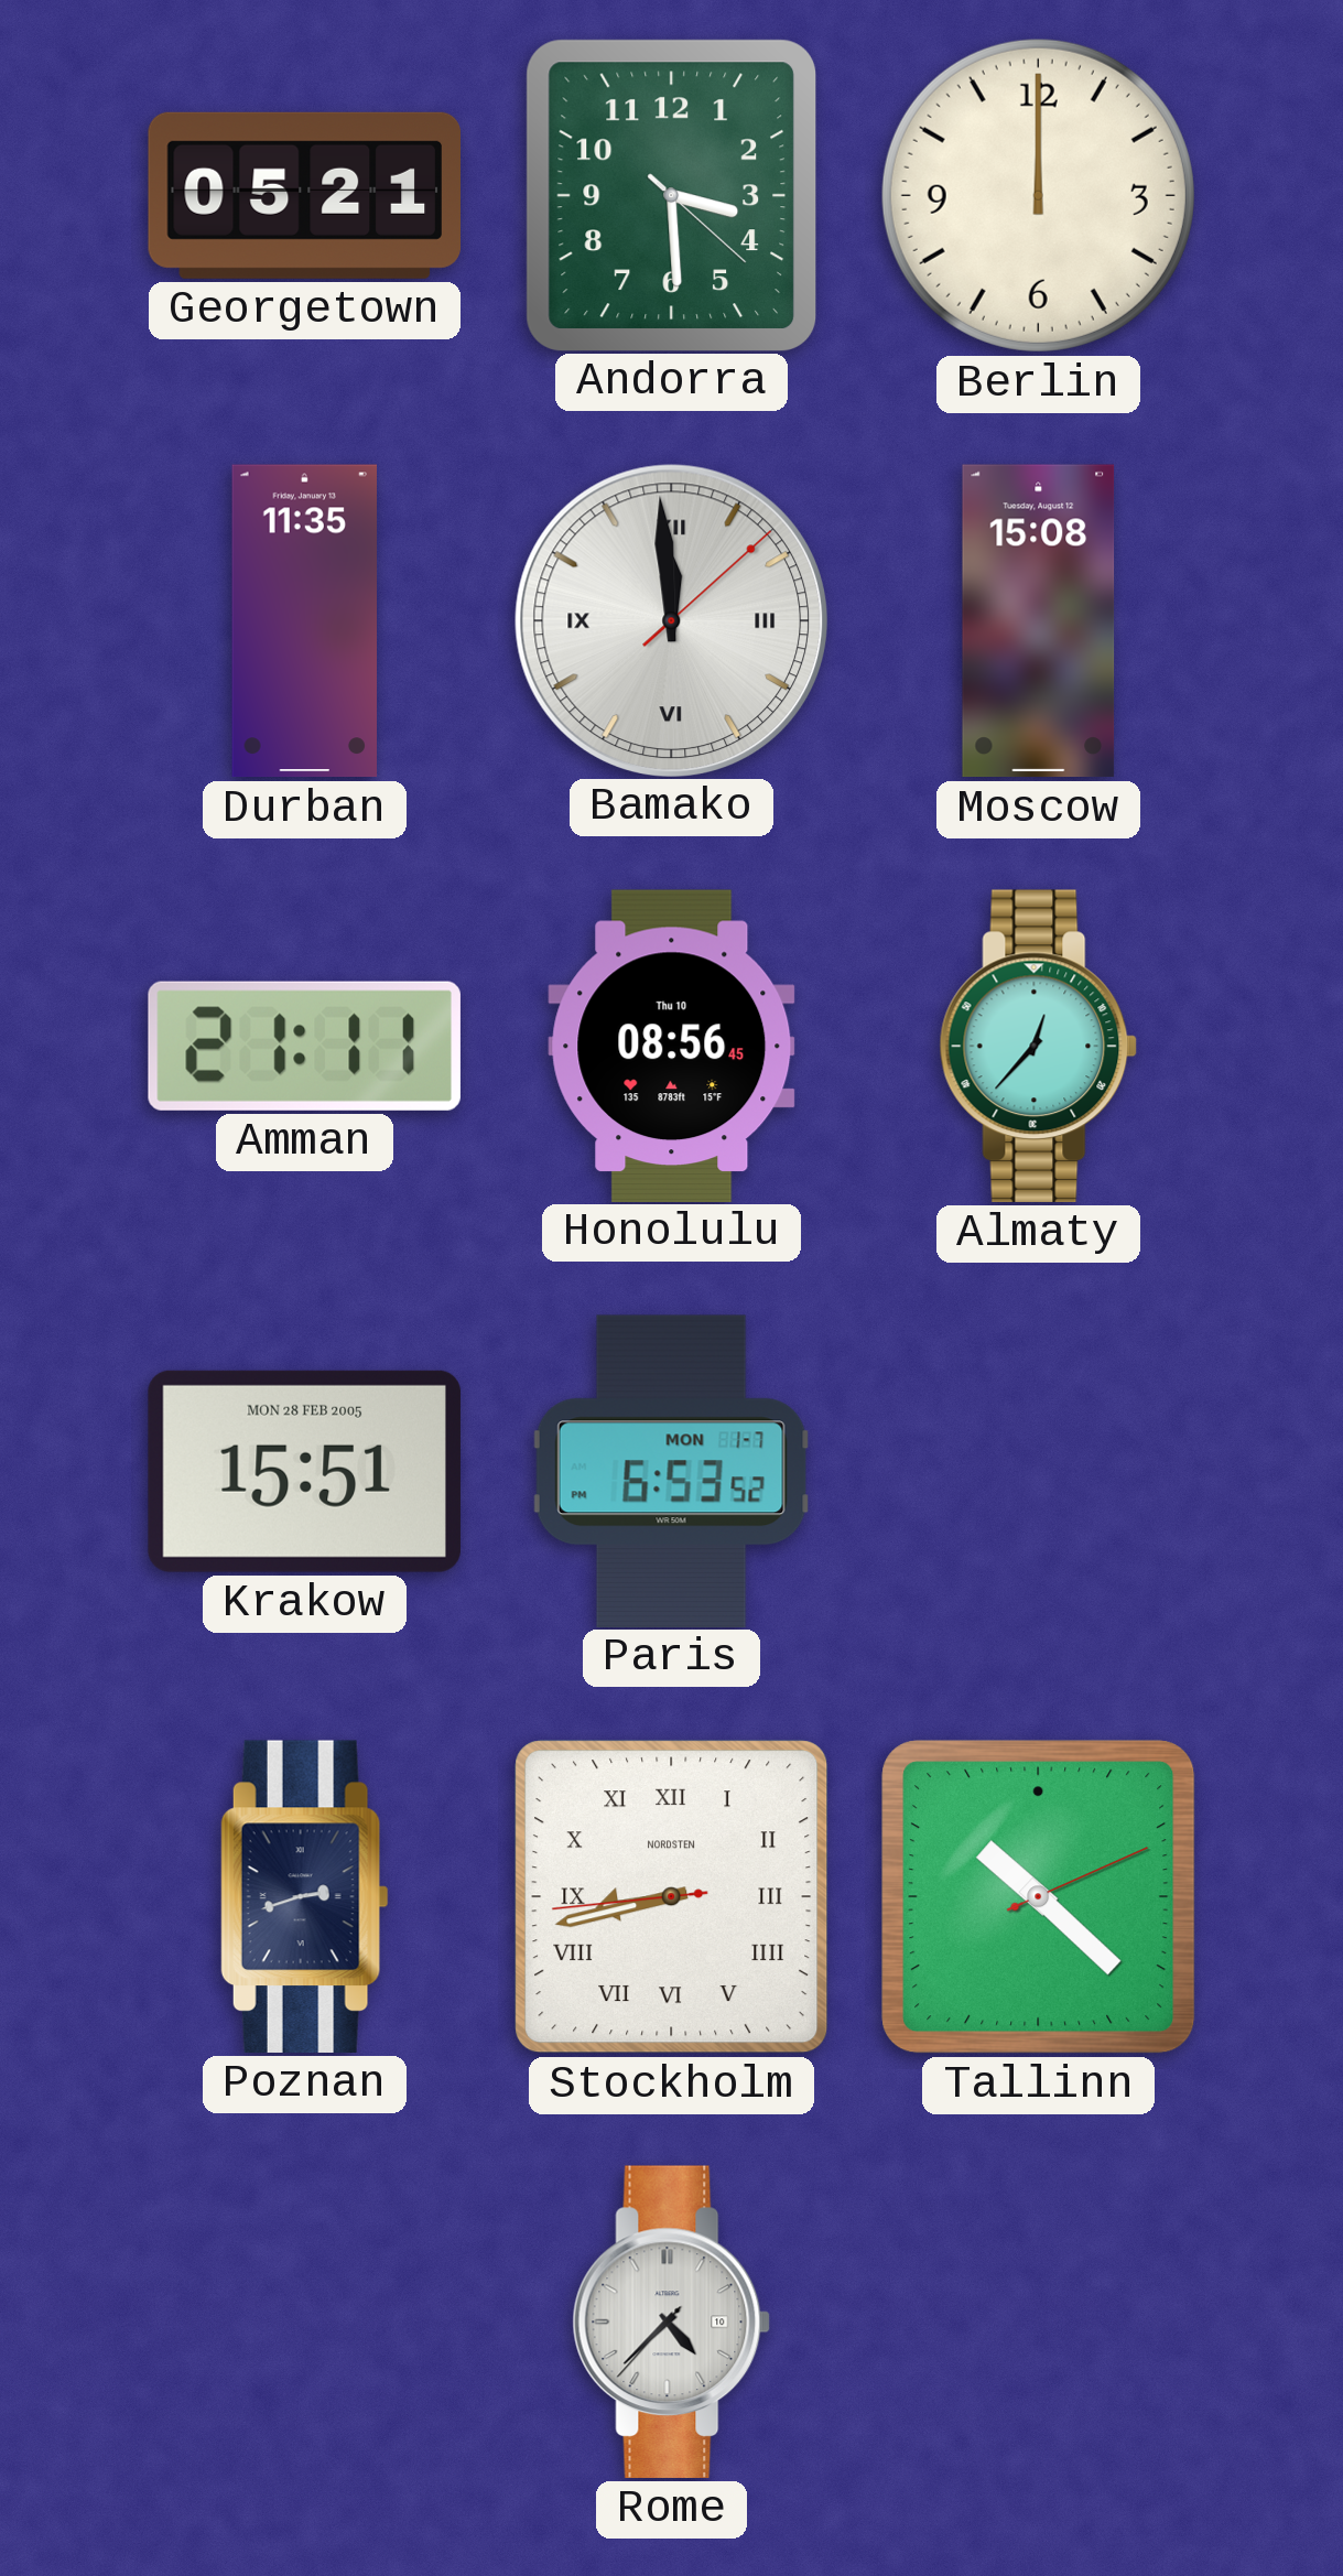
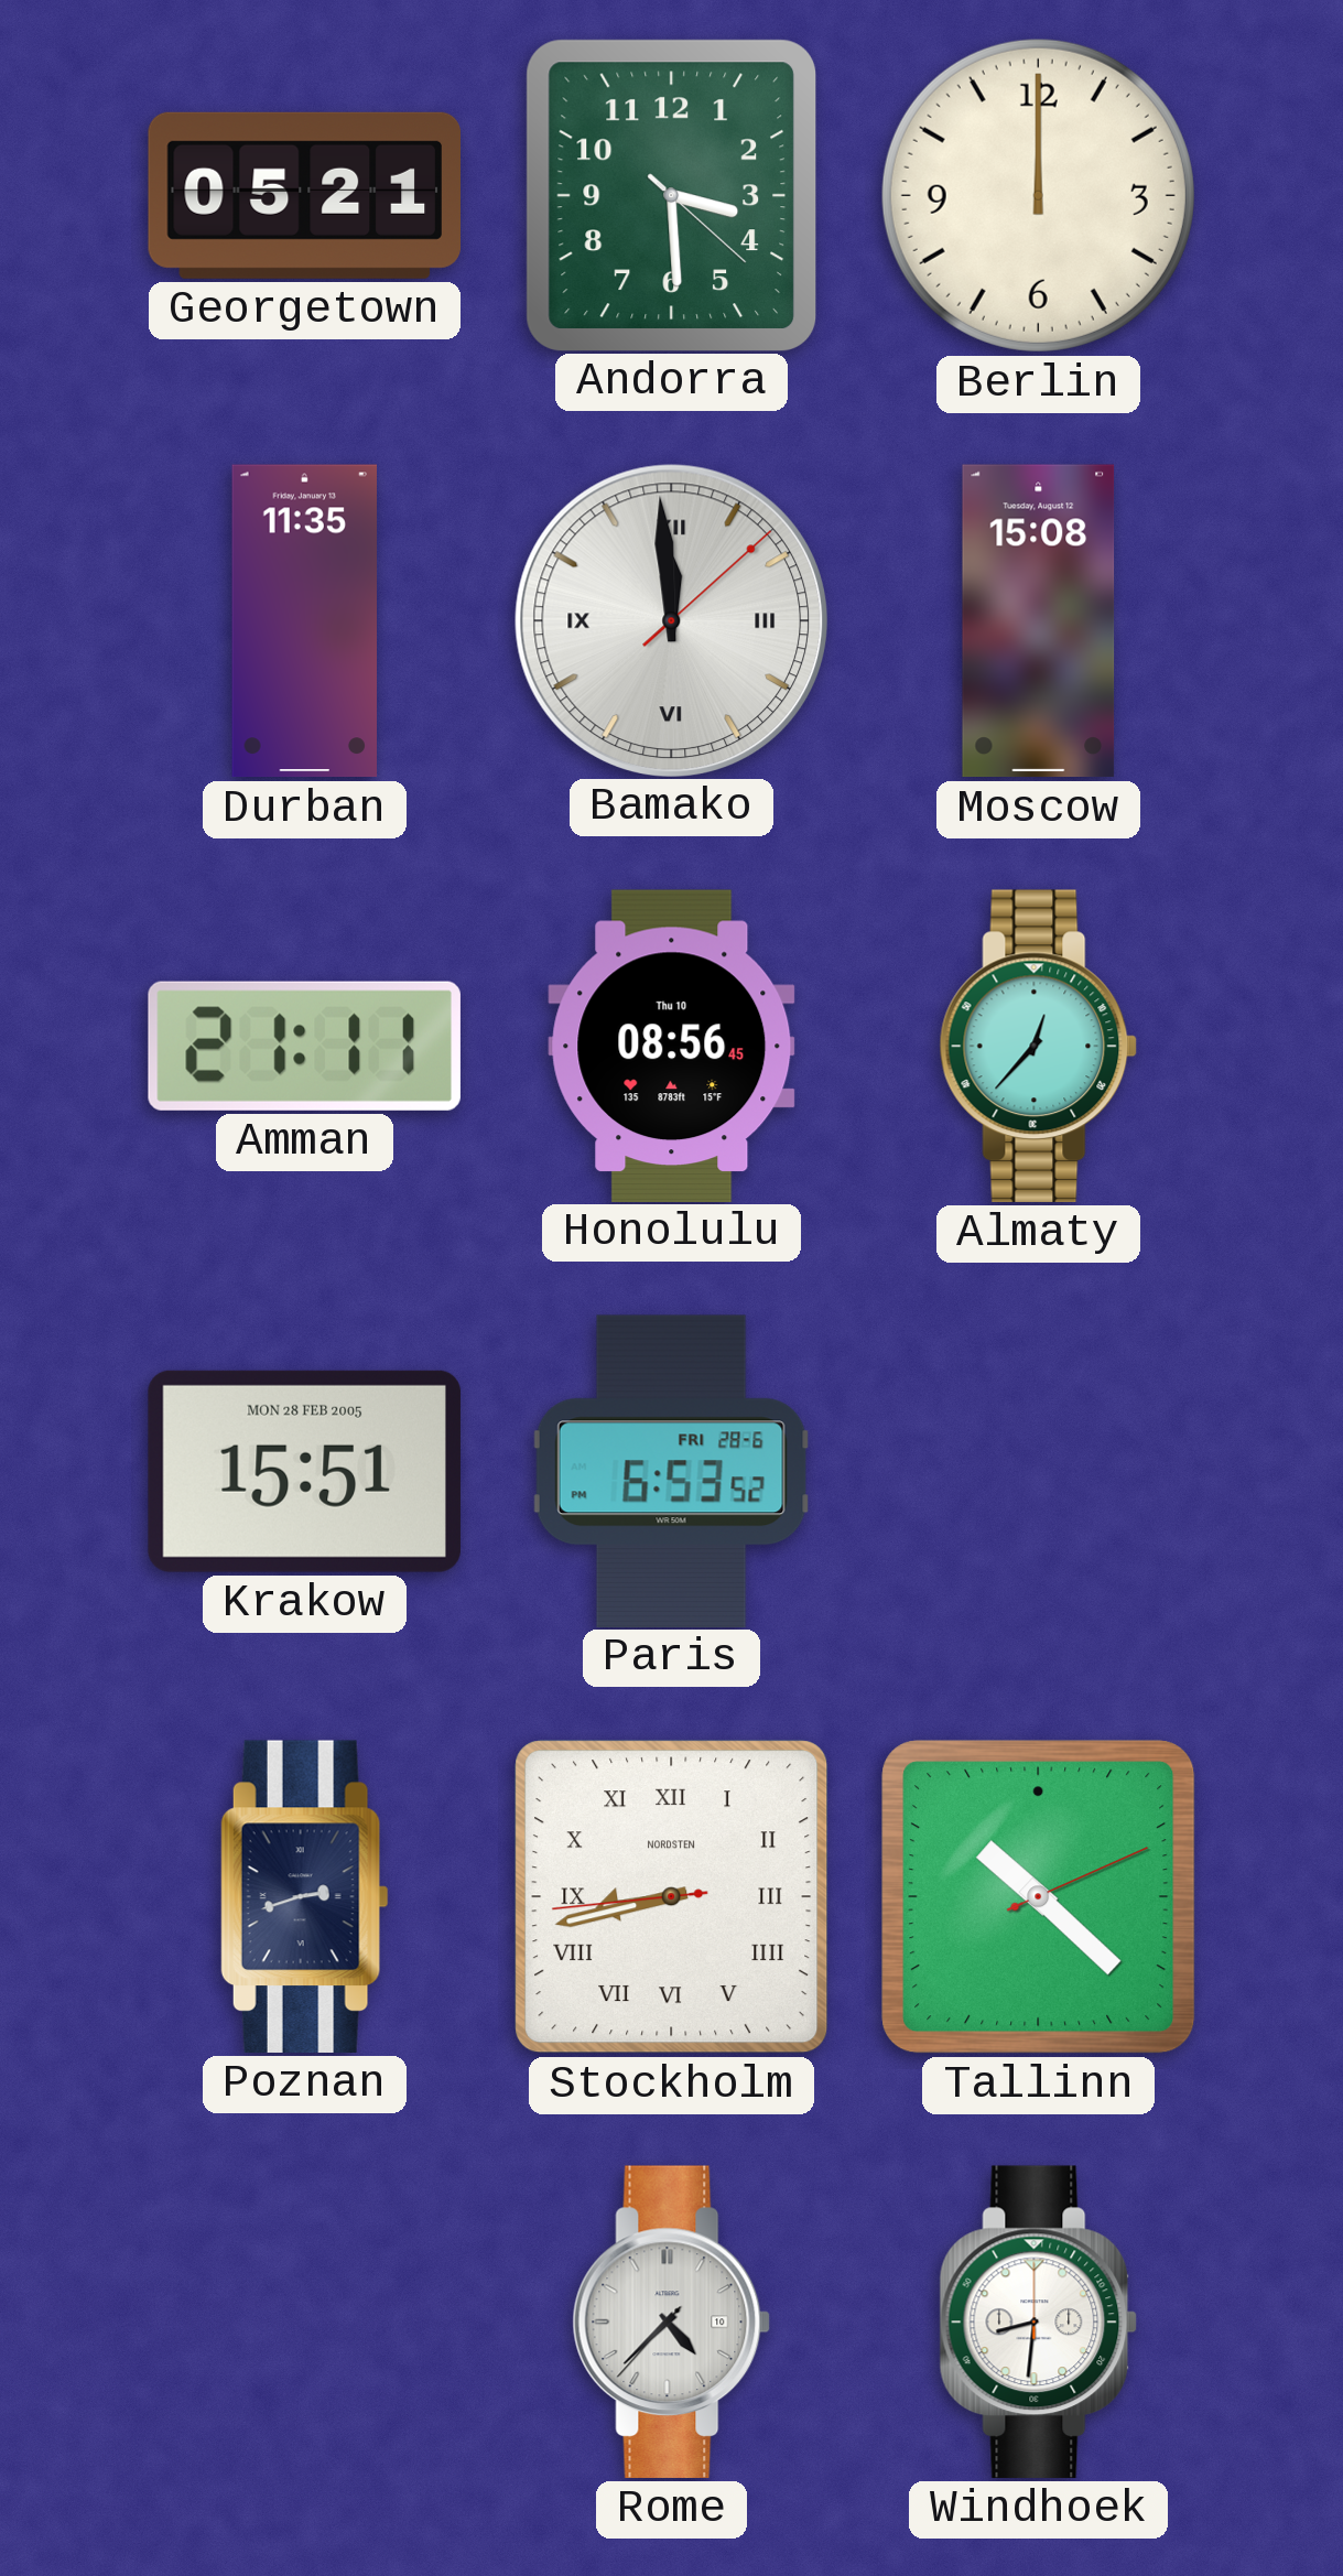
Paris date: MON 1-7 -> FRI 28-6
Windhoek: none -> 8:31
